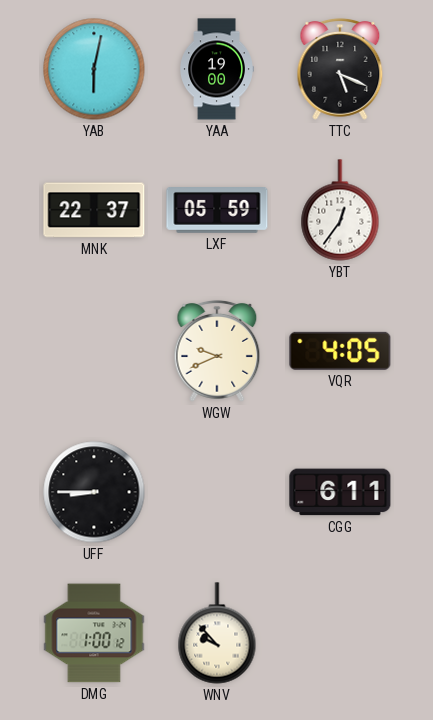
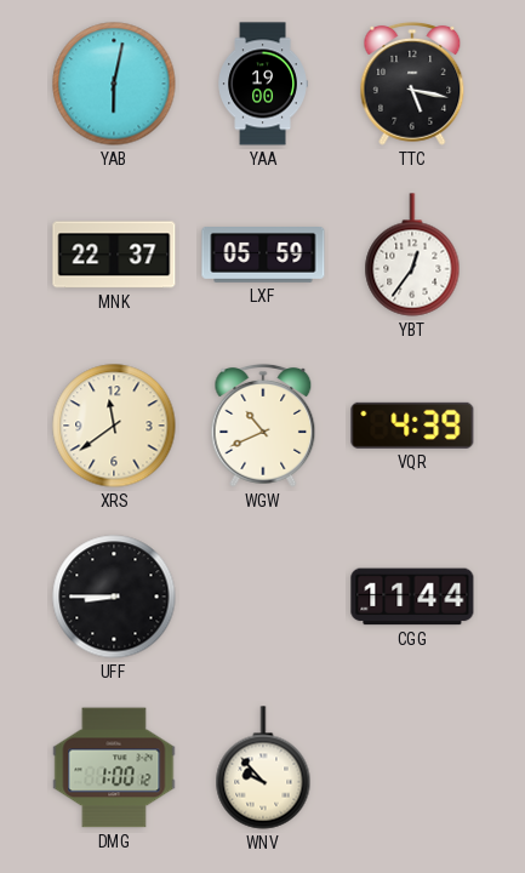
TTC: 5:19 -> 5:17
XRS: none -> 11:39
WGW: 9:41 -> 10:41
VQR: 4:05 -> 4:39
CGG: 6:11 -> 11:44
